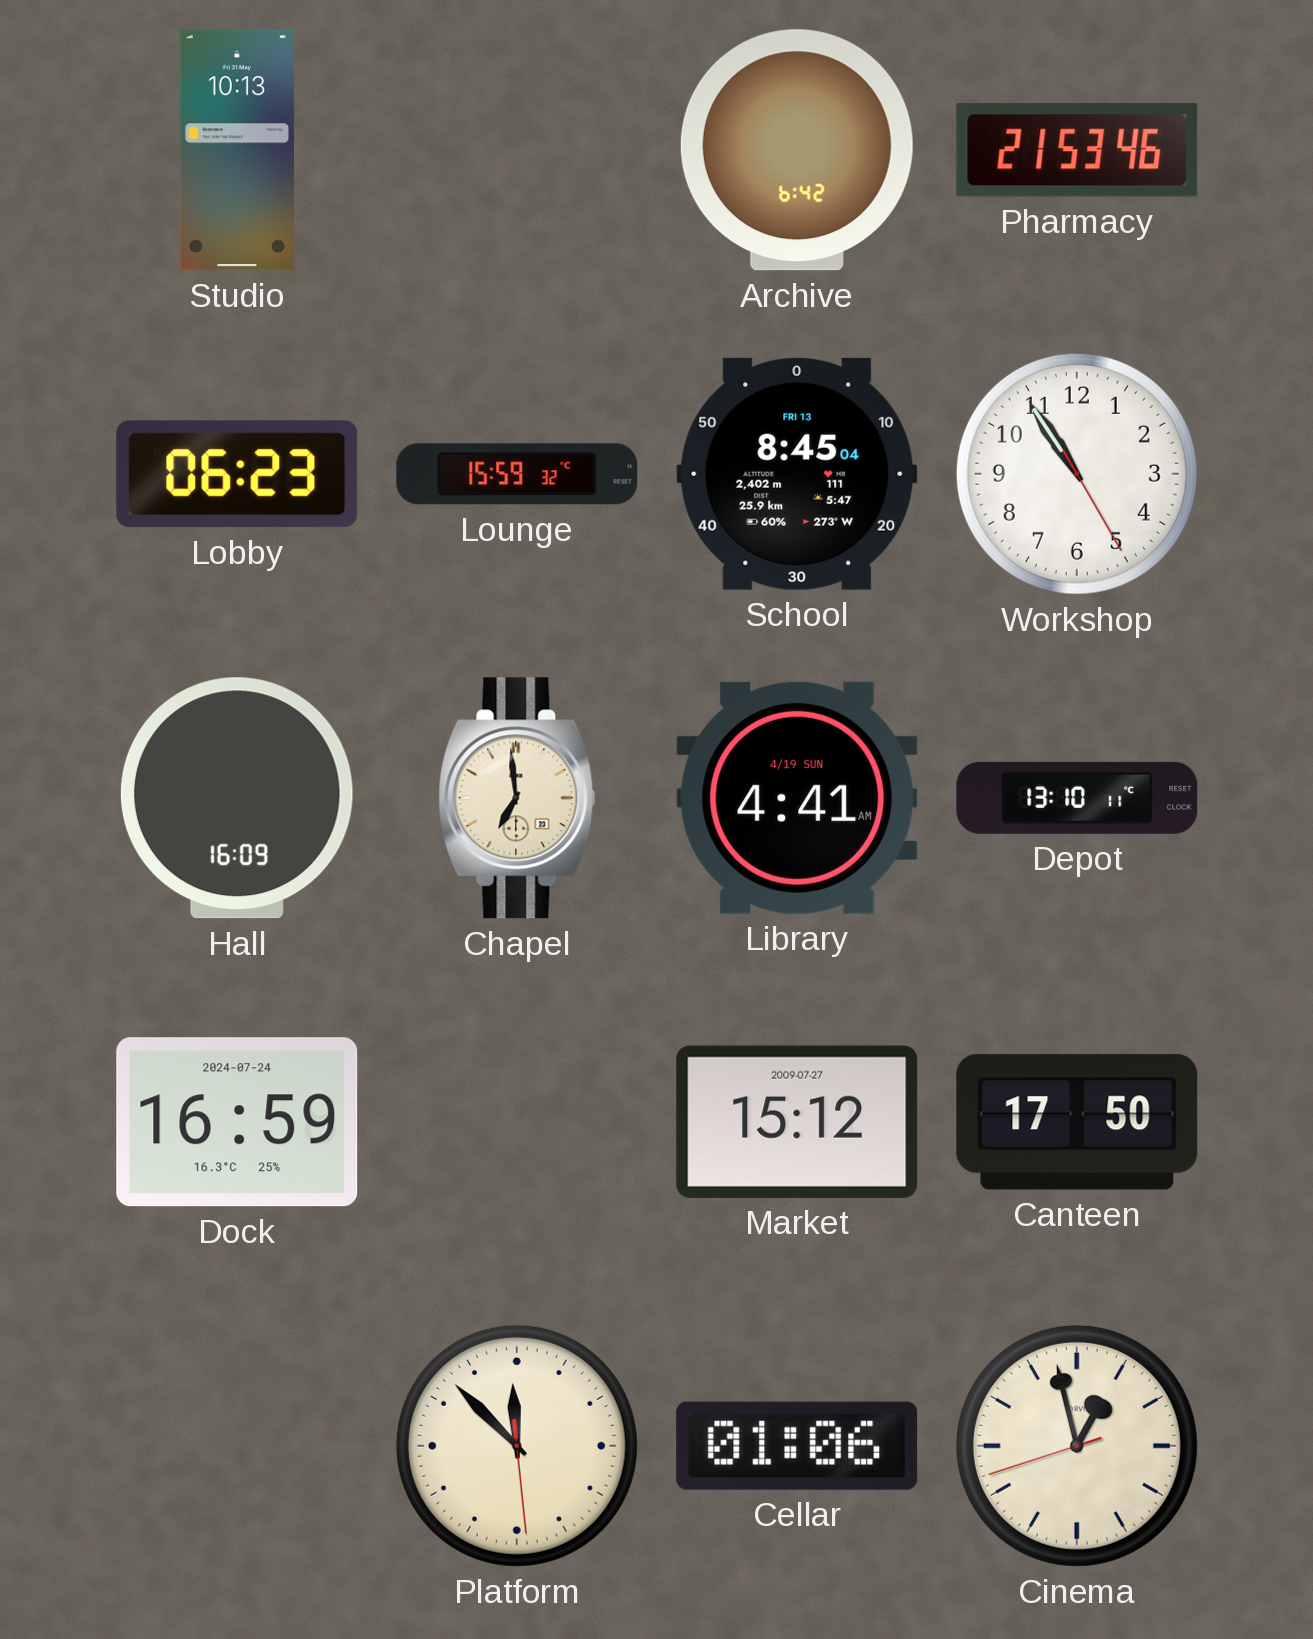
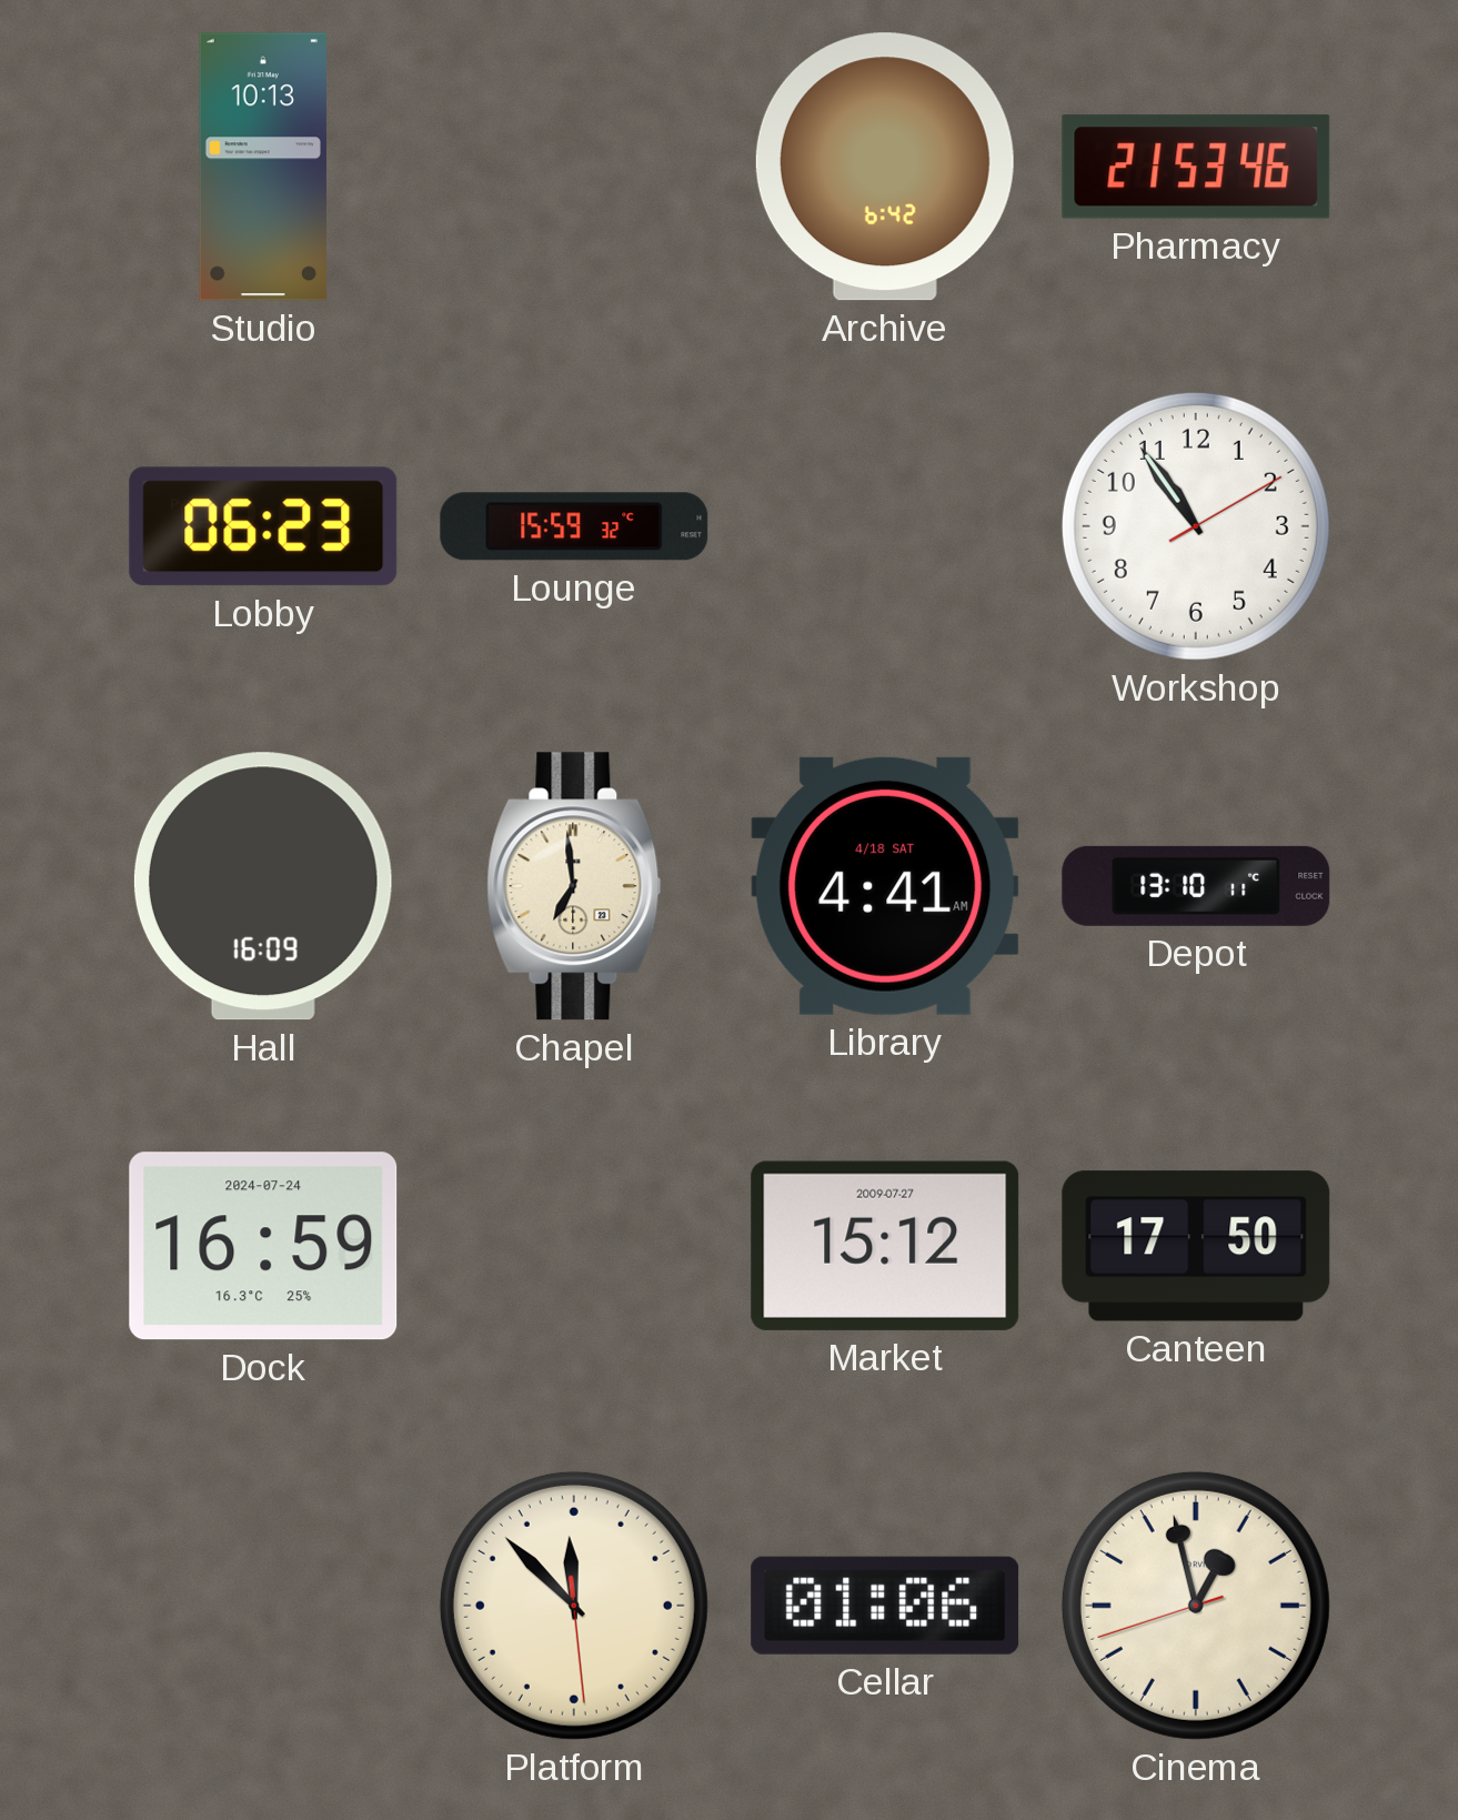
School: 8:45 -> none
Workshop: 10:54:25 -> 10:54:10
Library date: 4/19 SUN -> 4/18 SAT
